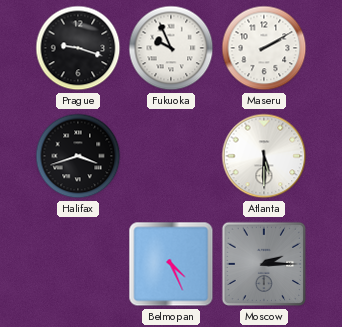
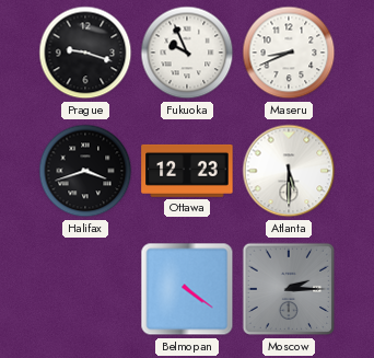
Maseru: 2:10 -> 8:41
Ottawa: none -> 12:23
Belmopan: 4:26 -> 4:21
